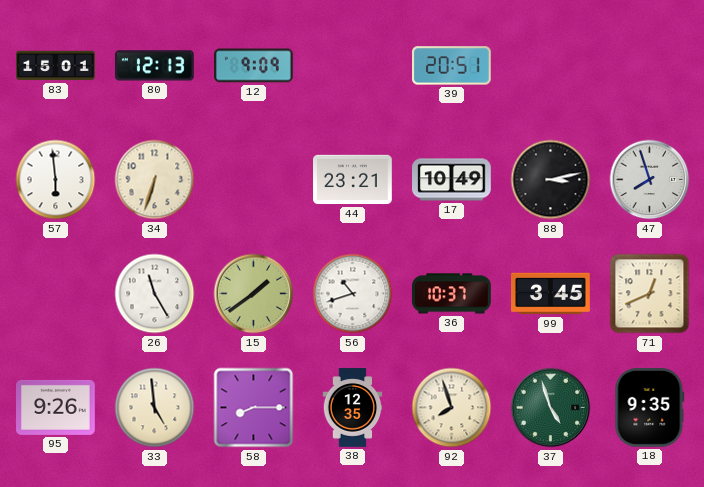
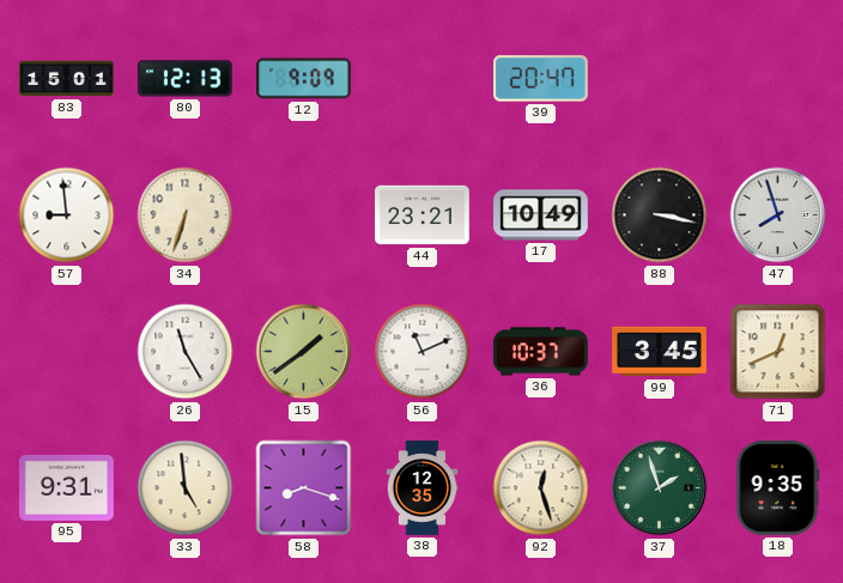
39: 20:51 -> 20:47
57: 5:59 -> 8:59
88: 3:13 -> 3:17
56: 10:42 -> 11:11
95: 9:26 -> 9:31
58: 8:15 -> 8:18
92: 7:57 -> 12:27
37: 4:57 -> 1:57
